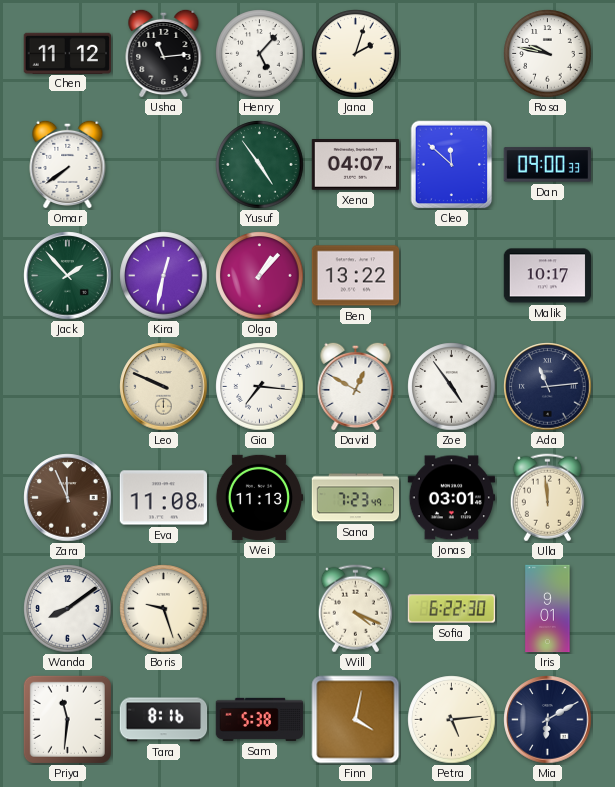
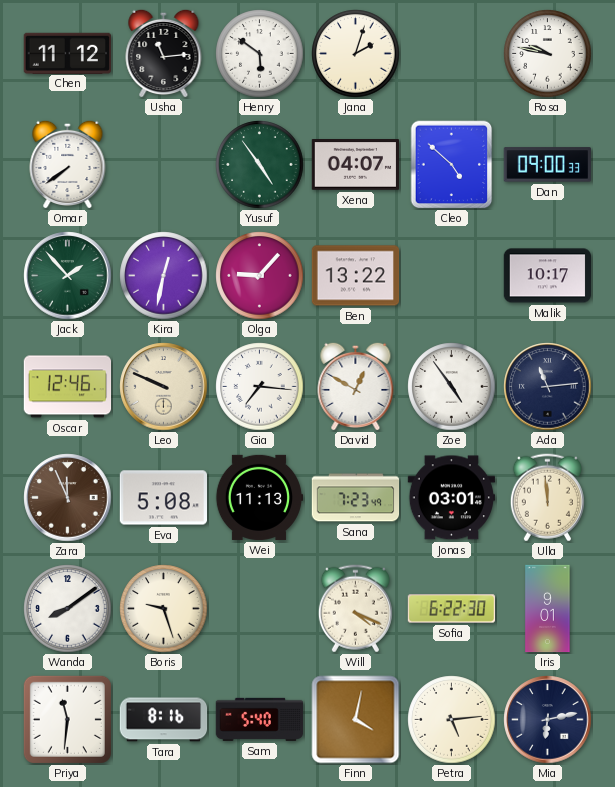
Henry: 5:07 -> 5:51
Cleo: 11:52 -> 4:52
Olga: 1:07 -> 9:07
Oscar: none -> 12:46
Eva: 11:08 -> 5:08
Sam: 5:38 -> 5:40
Mia: 6:10 -> 6:13
